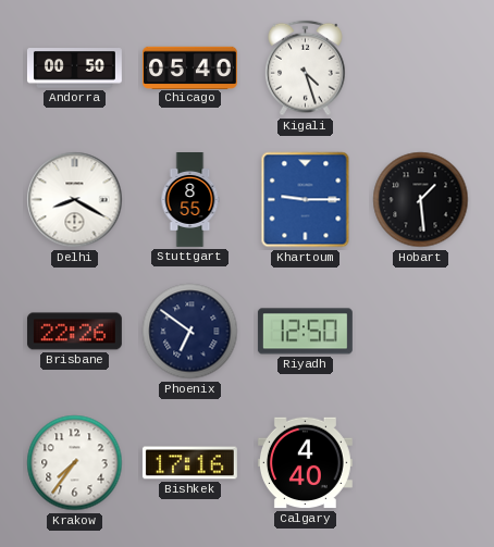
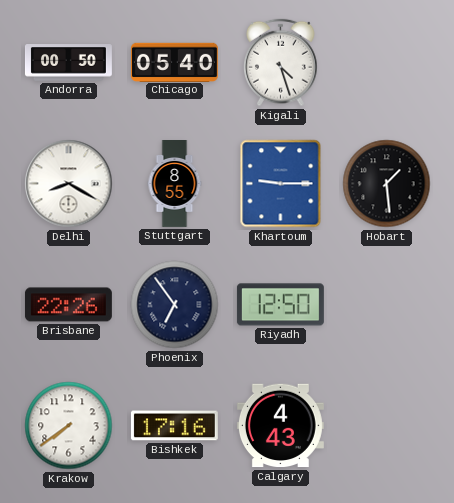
Phoenix: 6:51 -> 6:54
Krakow: 7:36 -> 7:39
Calgary: 4:40 -> 4:43
